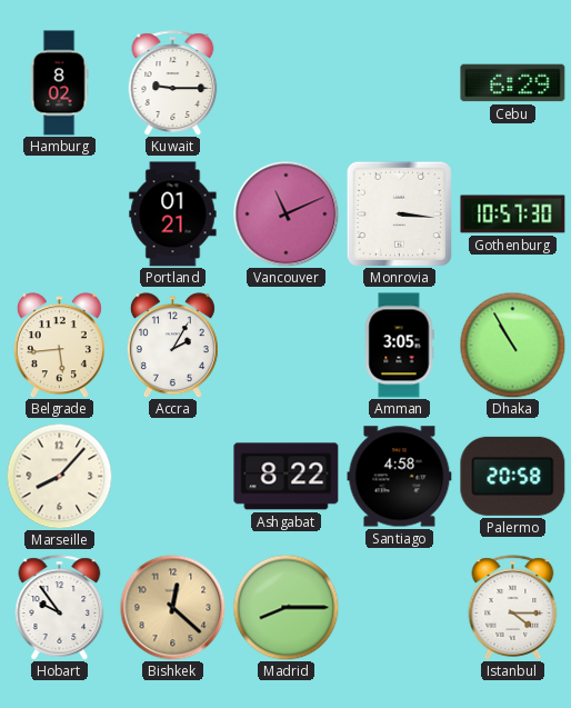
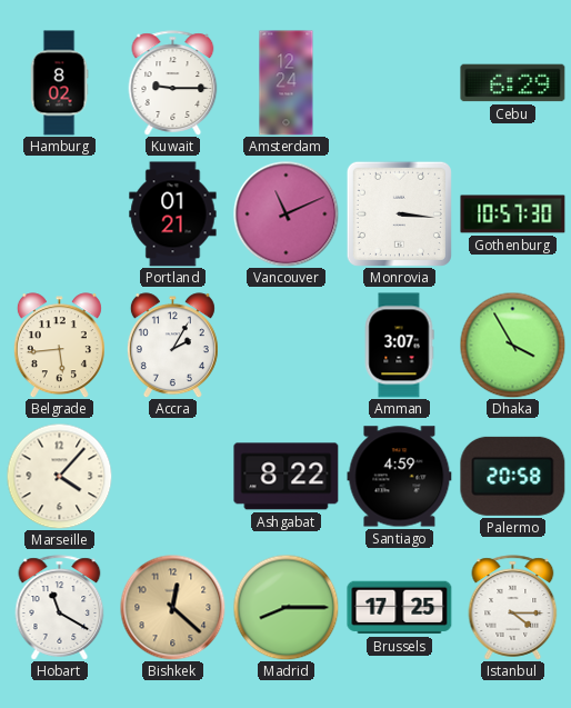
Amsterdam: none -> 12:24
Amman: 3:05 -> 3:07
Dhaka: 10:55 -> 3:55
Marseille: 8:07 -> 4:07
Santiago: 4:58 -> 4:59
Hobart: 9:54 -> 11:20
Brussels: none -> 17:25
